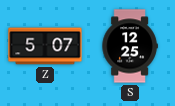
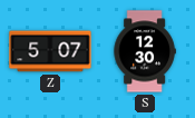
S: 12:25 -> 12:30
